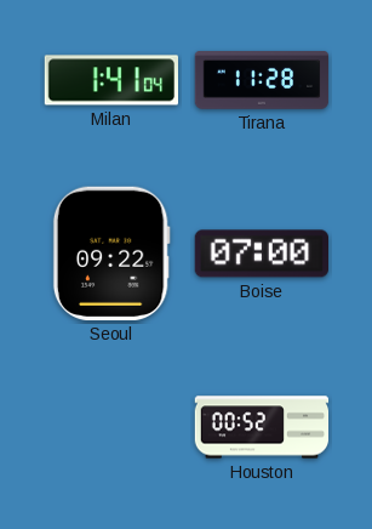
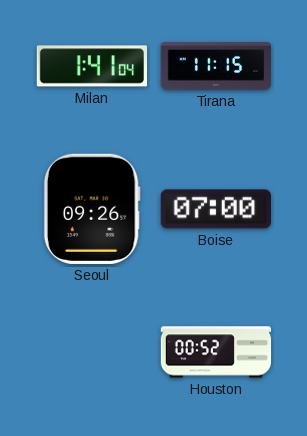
Tirana: 11:28 -> 11:15
Seoul: 09:22 -> 09:26
